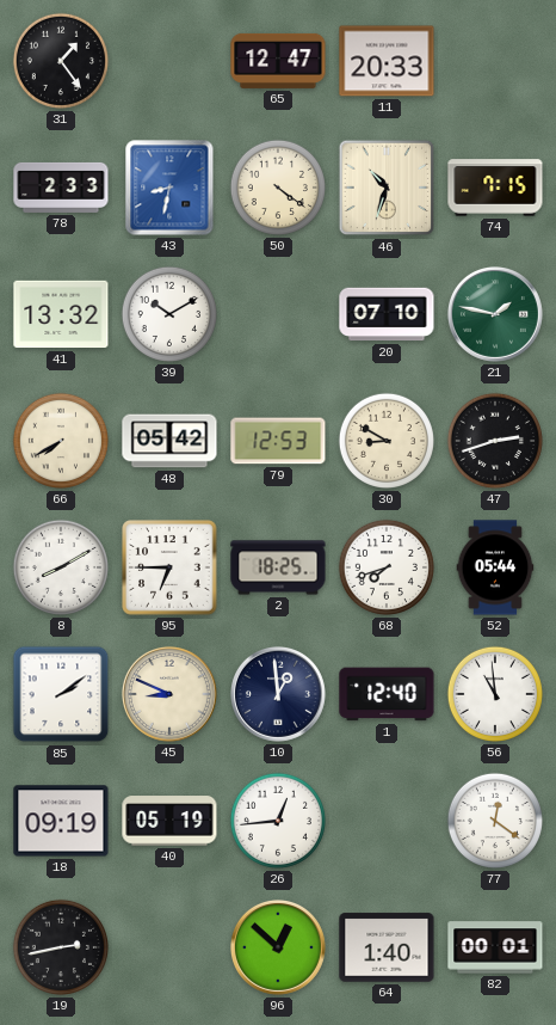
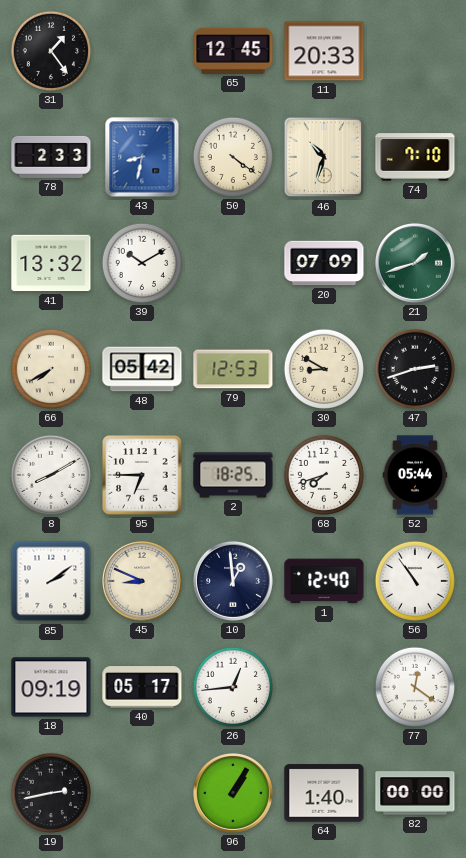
65: 12:47 -> 12:45
74: 7:15 -> 7:10
20: 07:10 -> 07:09
21: 1:47 -> 1:42
56: 10:59 -> 10:54
40: 05:19 -> 05:17
96: 12:52 -> 1:05
82: 00:01 -> 00:00
